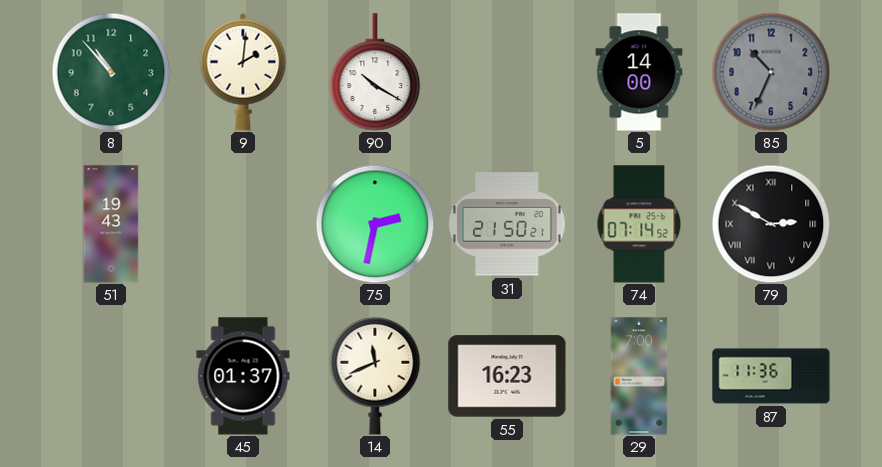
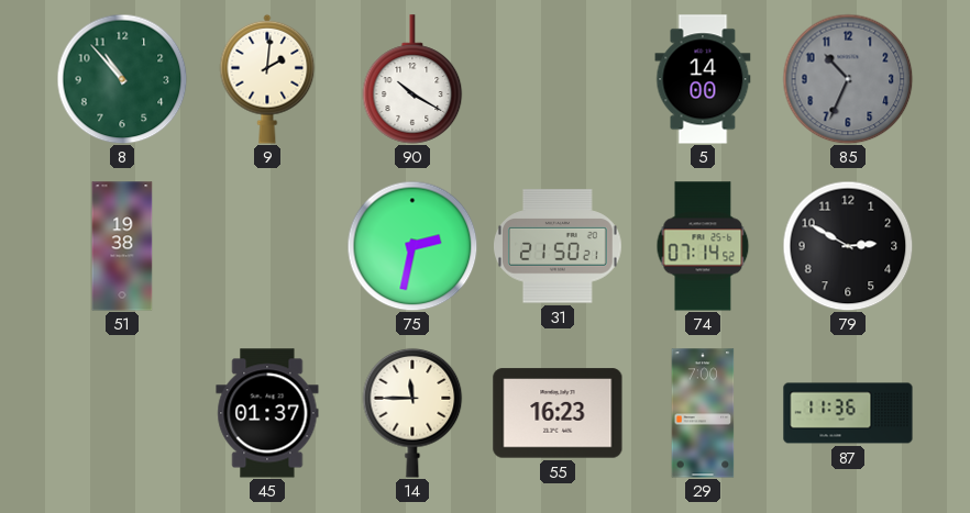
51: 19:43 -> 19:38
79 numerals: Roman -> Arabic
14: 11:41 -> 11:45
